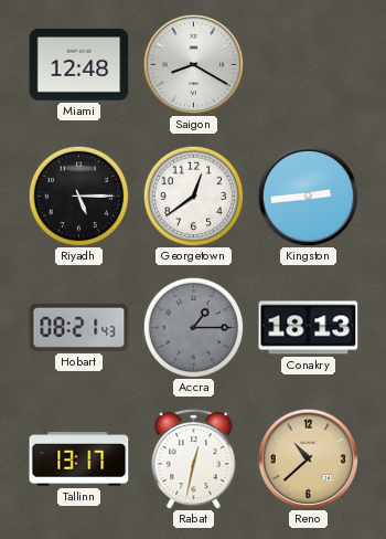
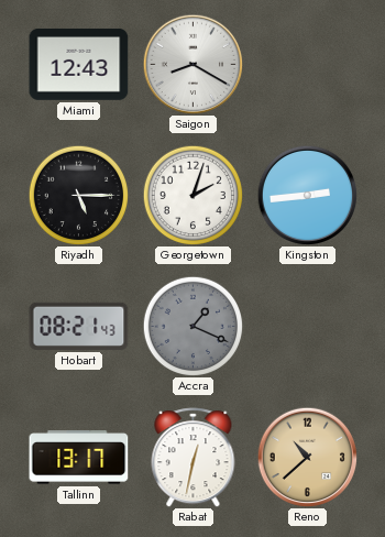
Miami: 12:48 -> 12:43
Georgetown: 12:39 -> 2:03
Accra: 1:15 -> 1:19
Conakry: 18:13 -> none
